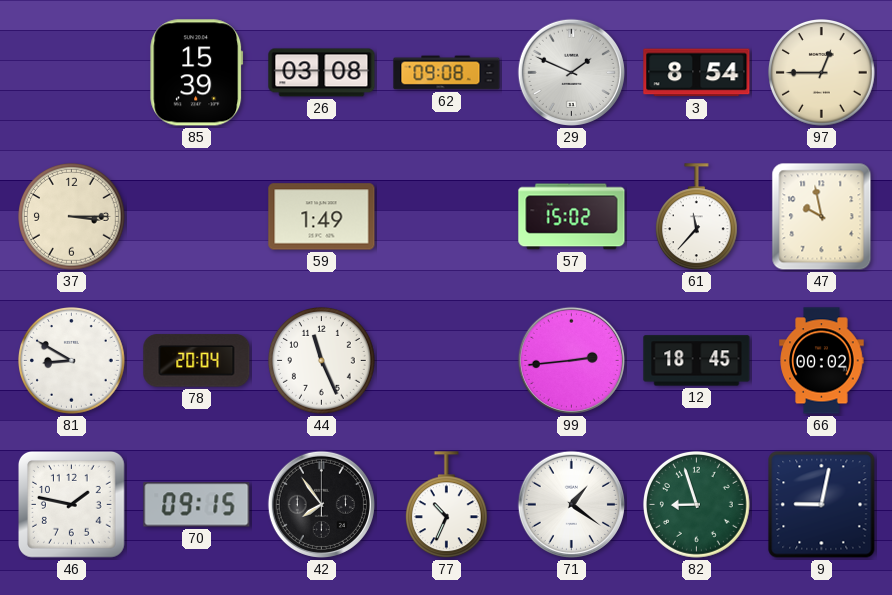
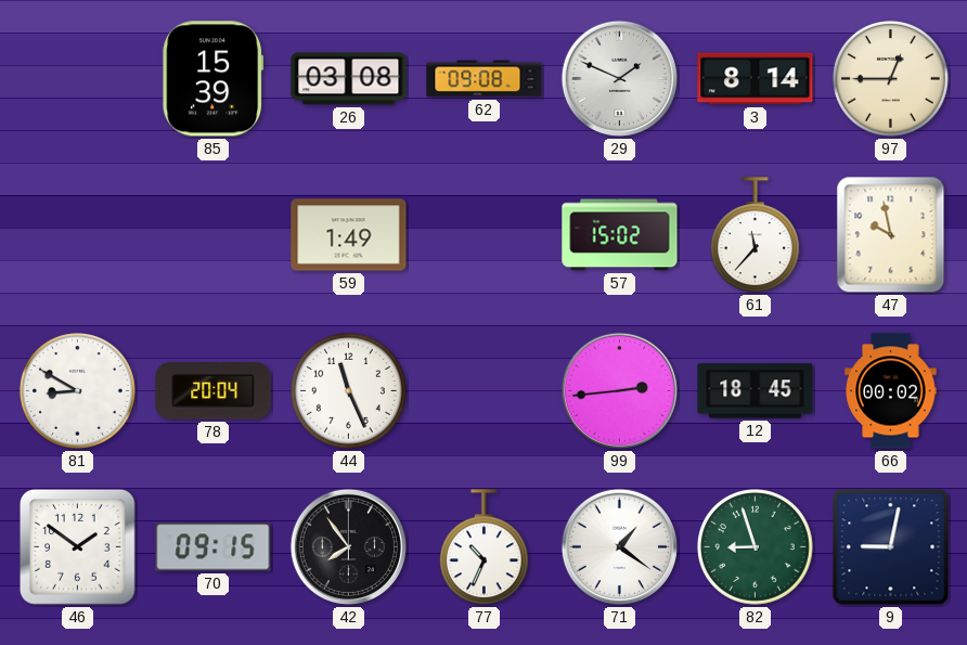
3: 8:54 -> 8:14
37: 3:15 -> none
46: 1:47 -> 1:51
